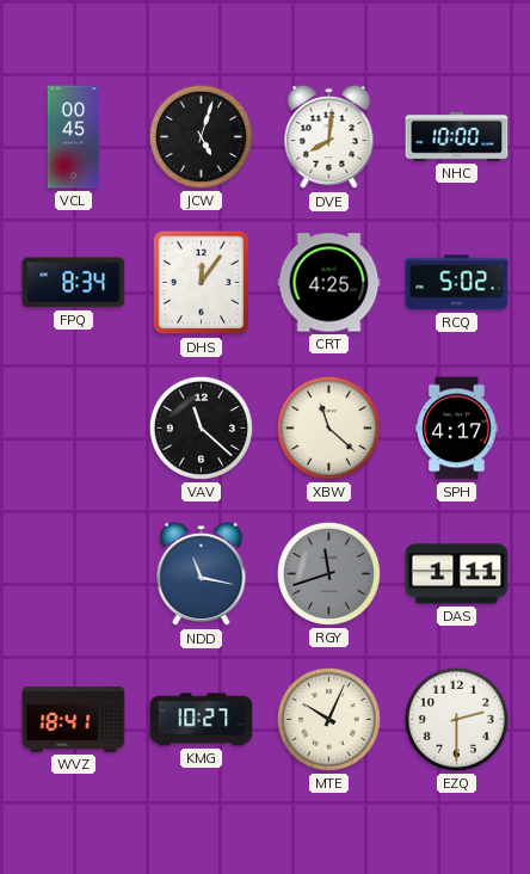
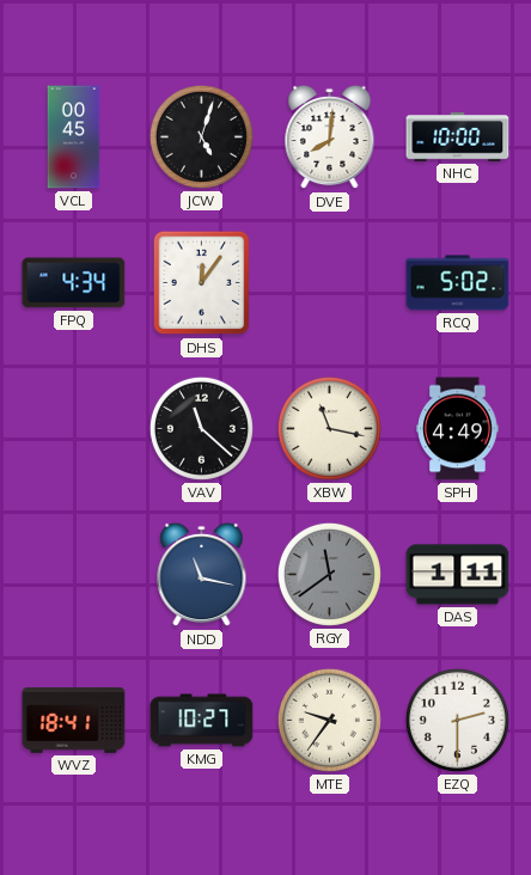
FPQ: 8:34 -> 4:34
CRT: 4:25 -> none
XBW: 11:22 -> 11:17
SPH: 4:17 -> 4:49
RGY: 11:42 -> 11:39
MTE: 10:04 -> 9:36
